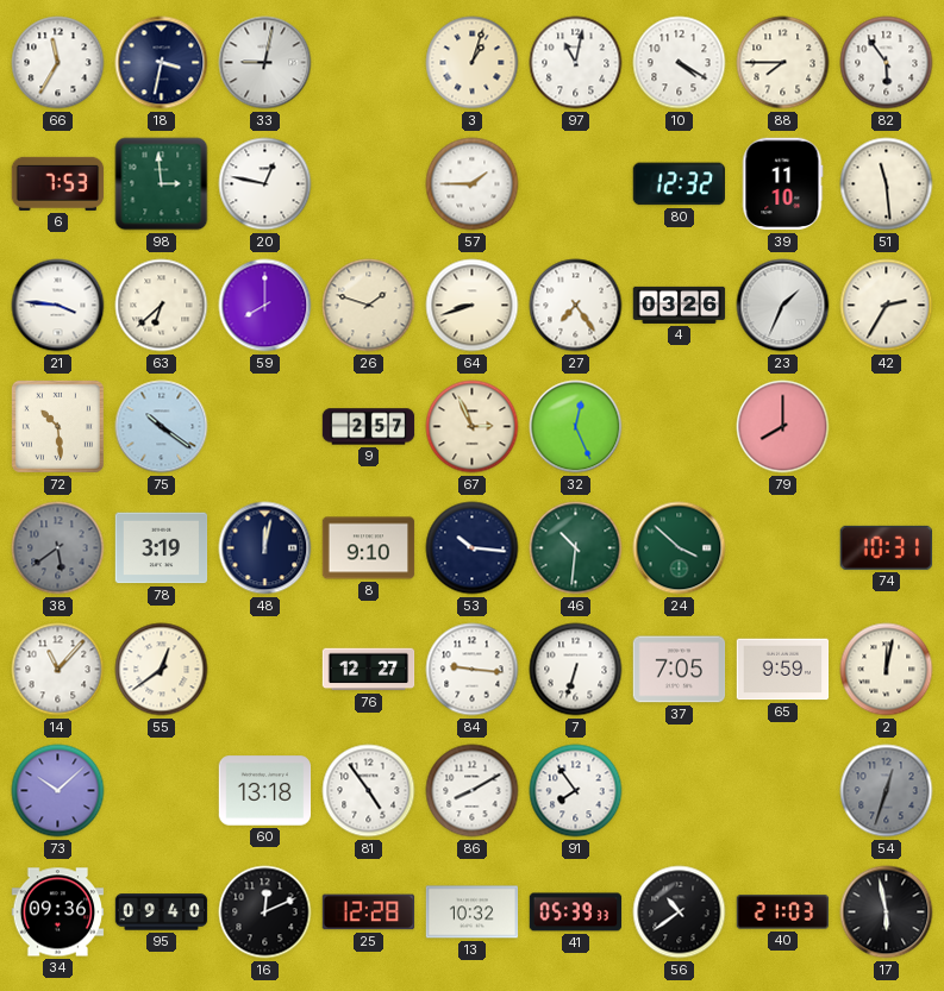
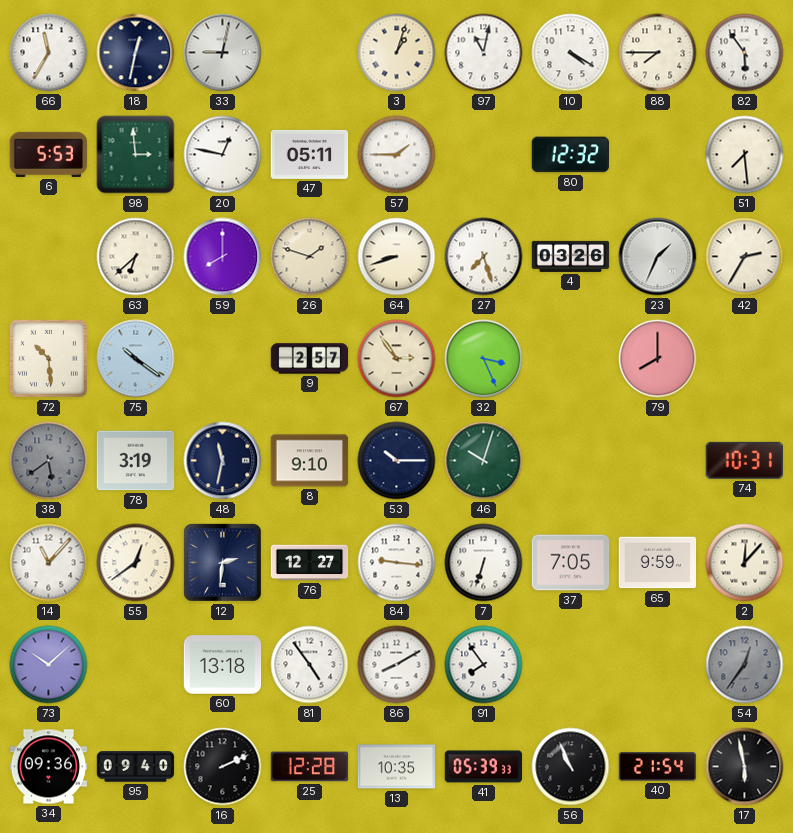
18: 3:32 -> 12:32
6: 7:53 -> 5:53
47: none -> 05:11
39: 11:10 -> none
51: 11:29 -> 7:29
21: 3:46 -> none
27: 7:24 -> 7:27
67: 2:56 -> 2:54
32: 12:26 -> 3:26
48: 12:02 -> 11:32
53: 10:16 -> 10:15
46: 10:31 -> 10:03
24: 3:52 -> none
12: none -> 2:31
2: 12:02 -> 12:07
54: 12:33 -> 12:36
16: 12:11 -> 2:11
13: 10:32 -> 10:35
56: 10:39 -> 10:56
40: 21:03 -> 21:54
